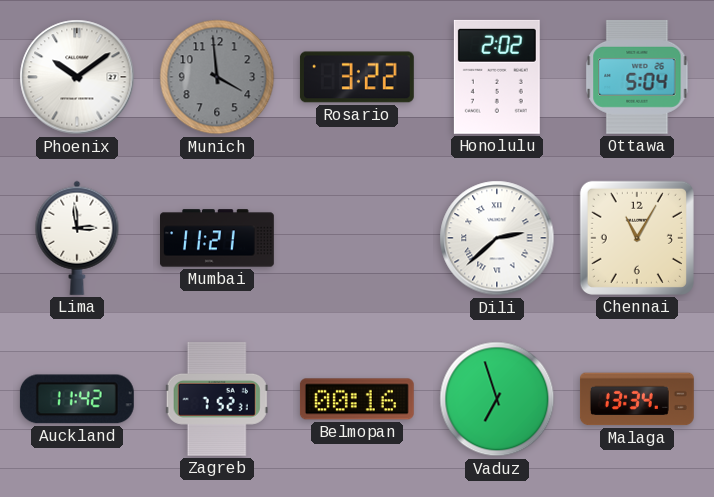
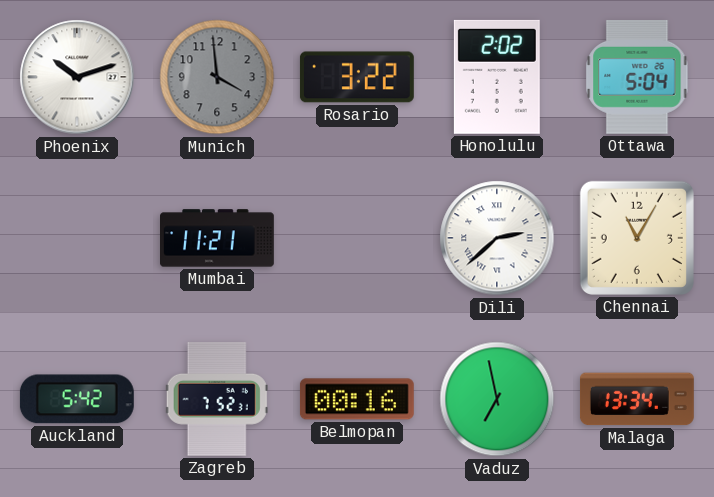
Phoenix: 10:09 -> 10:12
Lima: 2:59 -> none
Auckland: 11:42 -> 5:42
Vaduz: 6:57 -> 6:58
